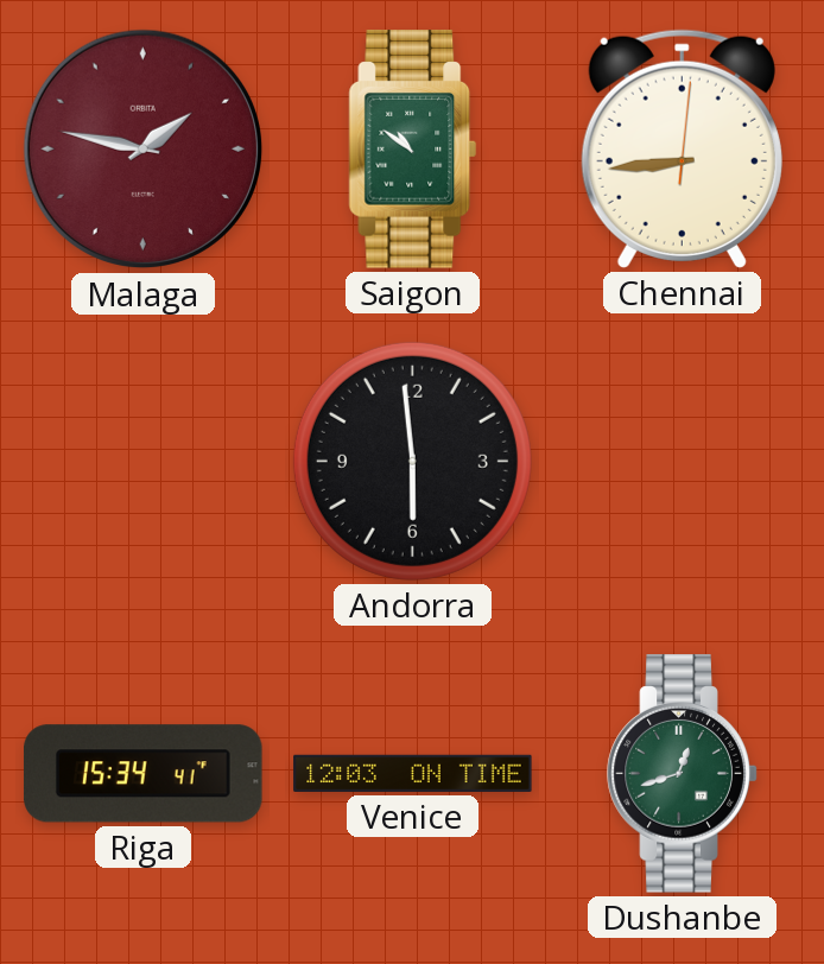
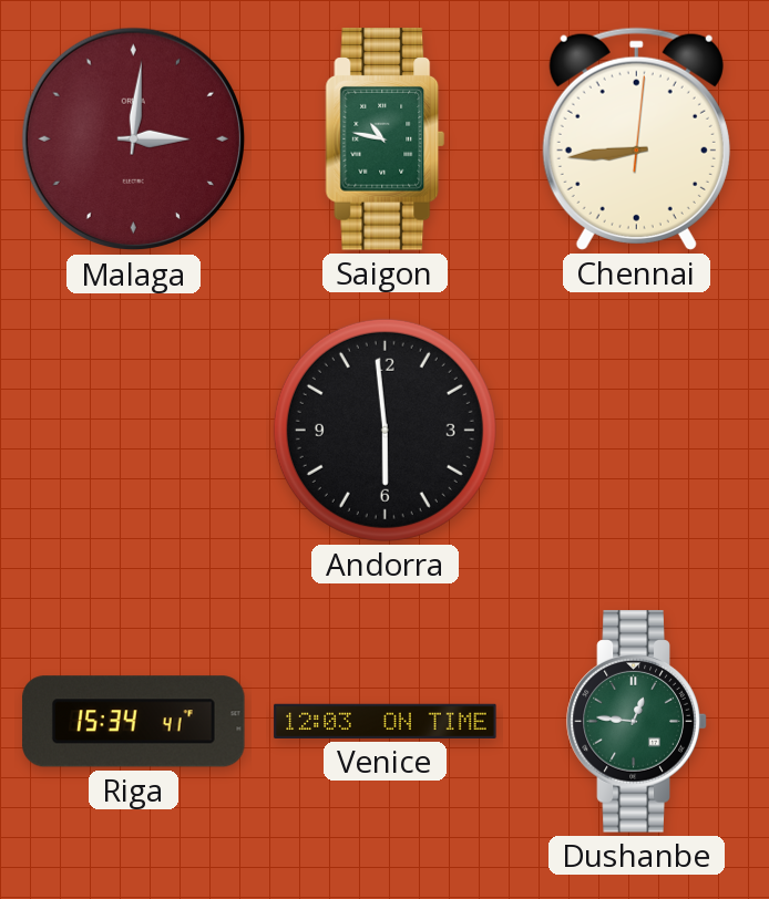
Malaga: 1:47 -> 3:01
Saigon: 10:51 -> 10:47
Dushanbe: 12:42 -> 12:46
